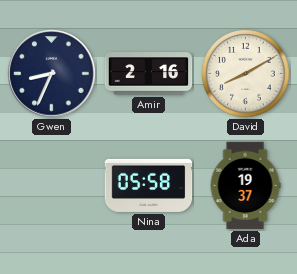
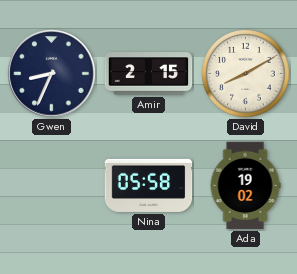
Amir: 2:16 -> 2:15
Ada: 19:37 -> 19:02
